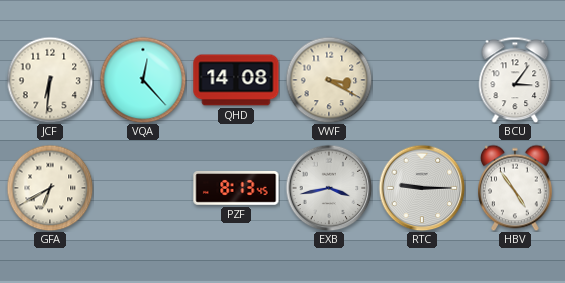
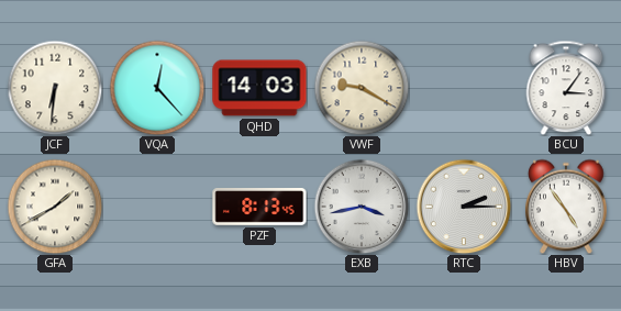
QHD: 14:08 -> 14:03
VWF: 3:20 -> 9:20
GFA: 6:40 -> 1:40
RTC: 9:15 -> 2:15
